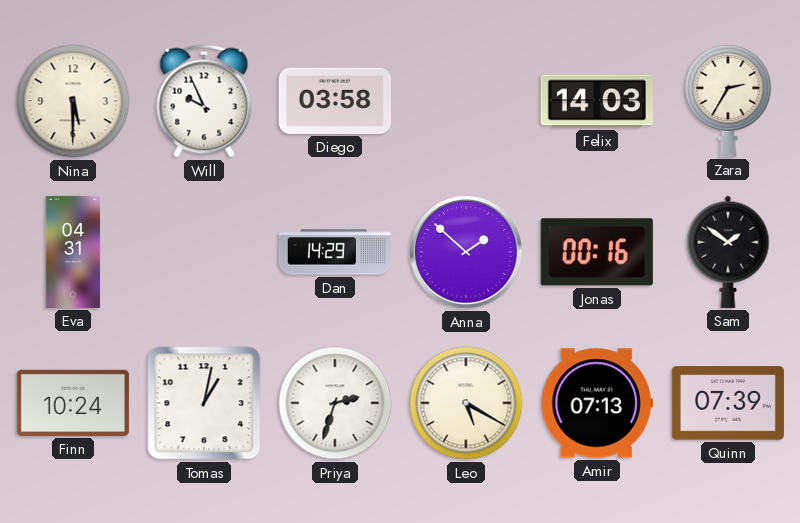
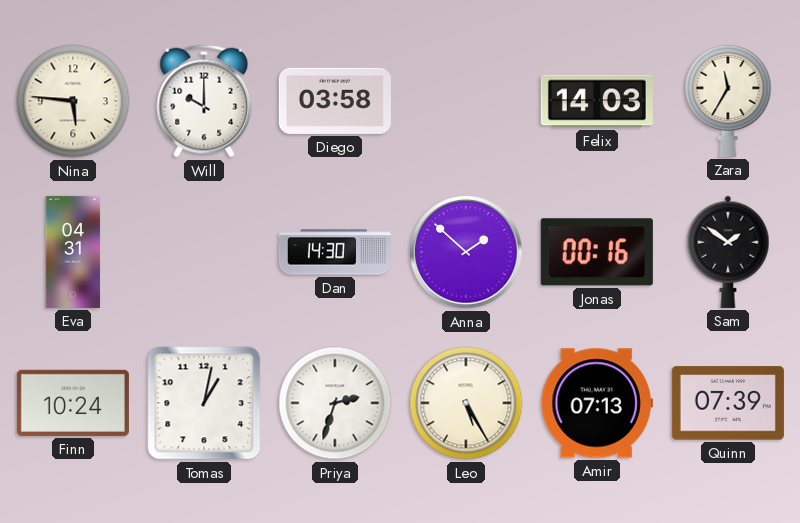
Nina: 5:30 -> 5:46
Will: 9:56 -> 10:00
Zara: 2:35 -> 11:35
Dan: 14:29 -> 14:30
Leo: 5:20 -> 5:25
